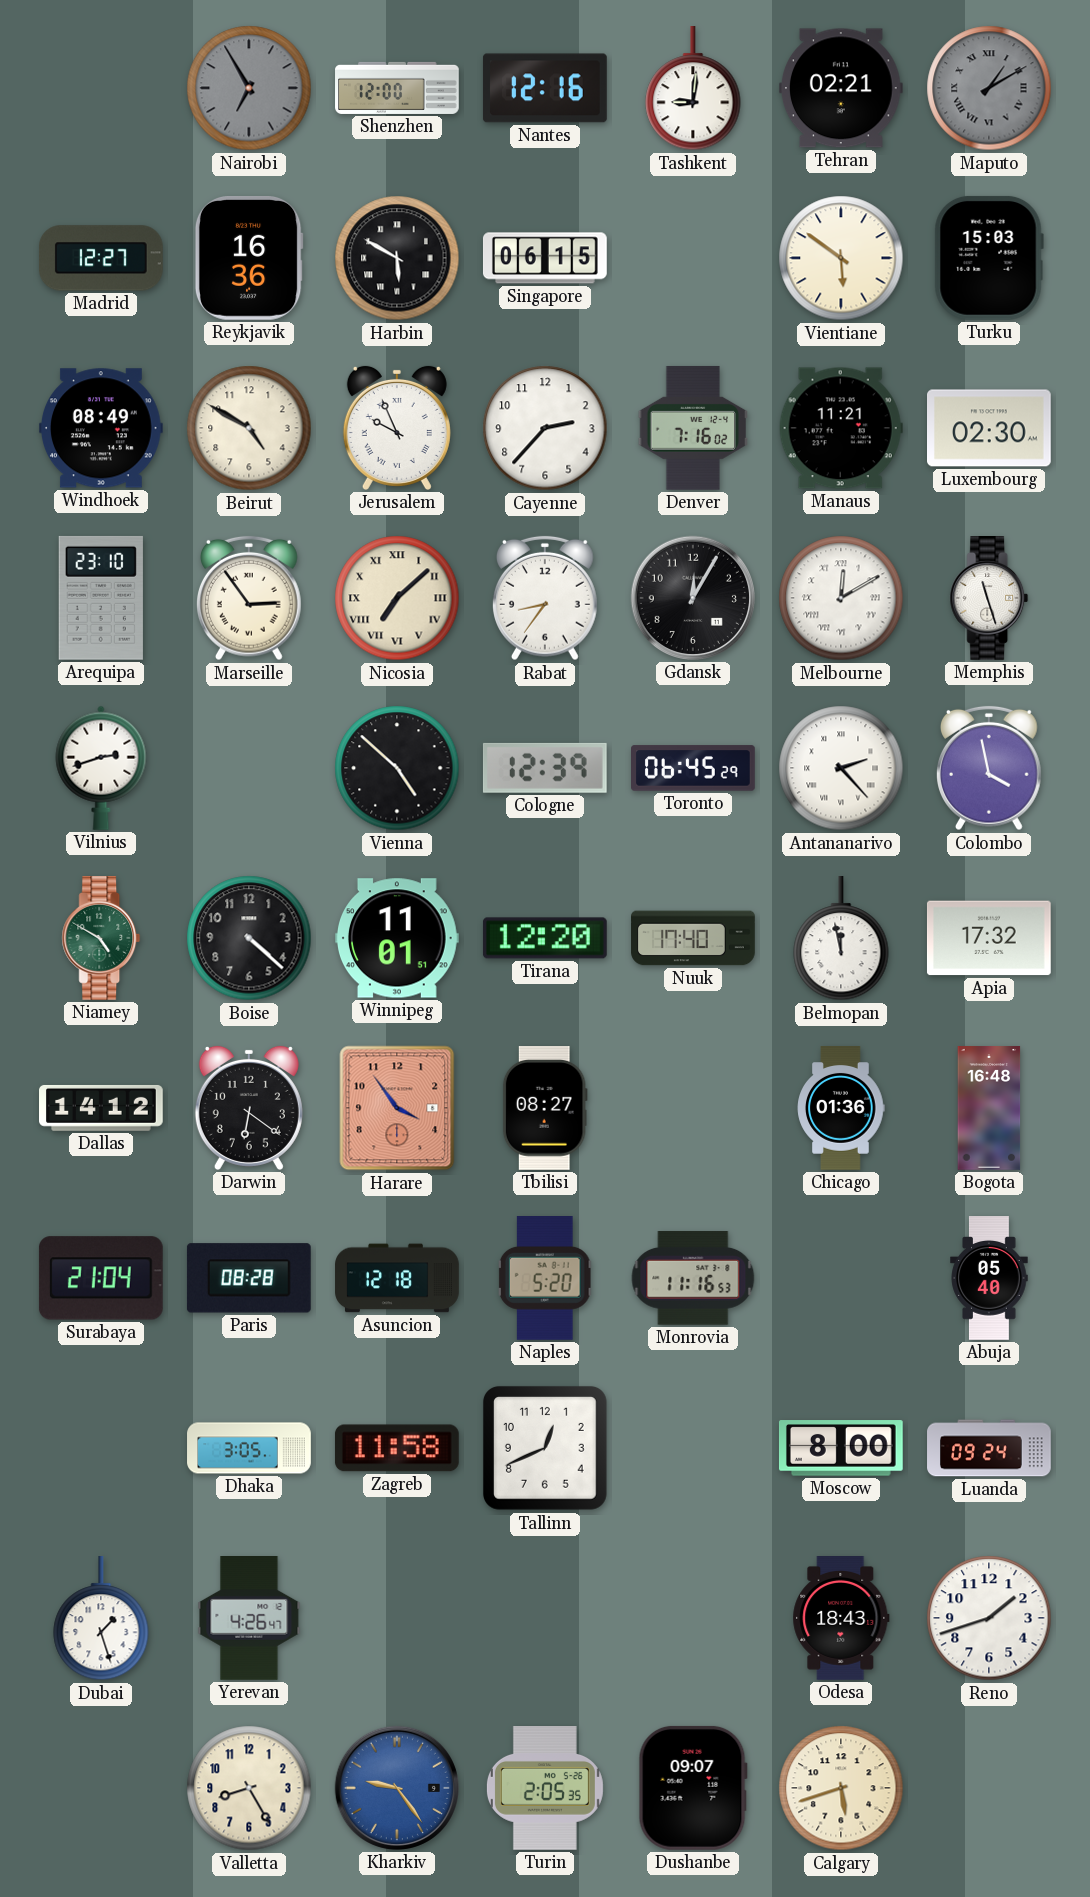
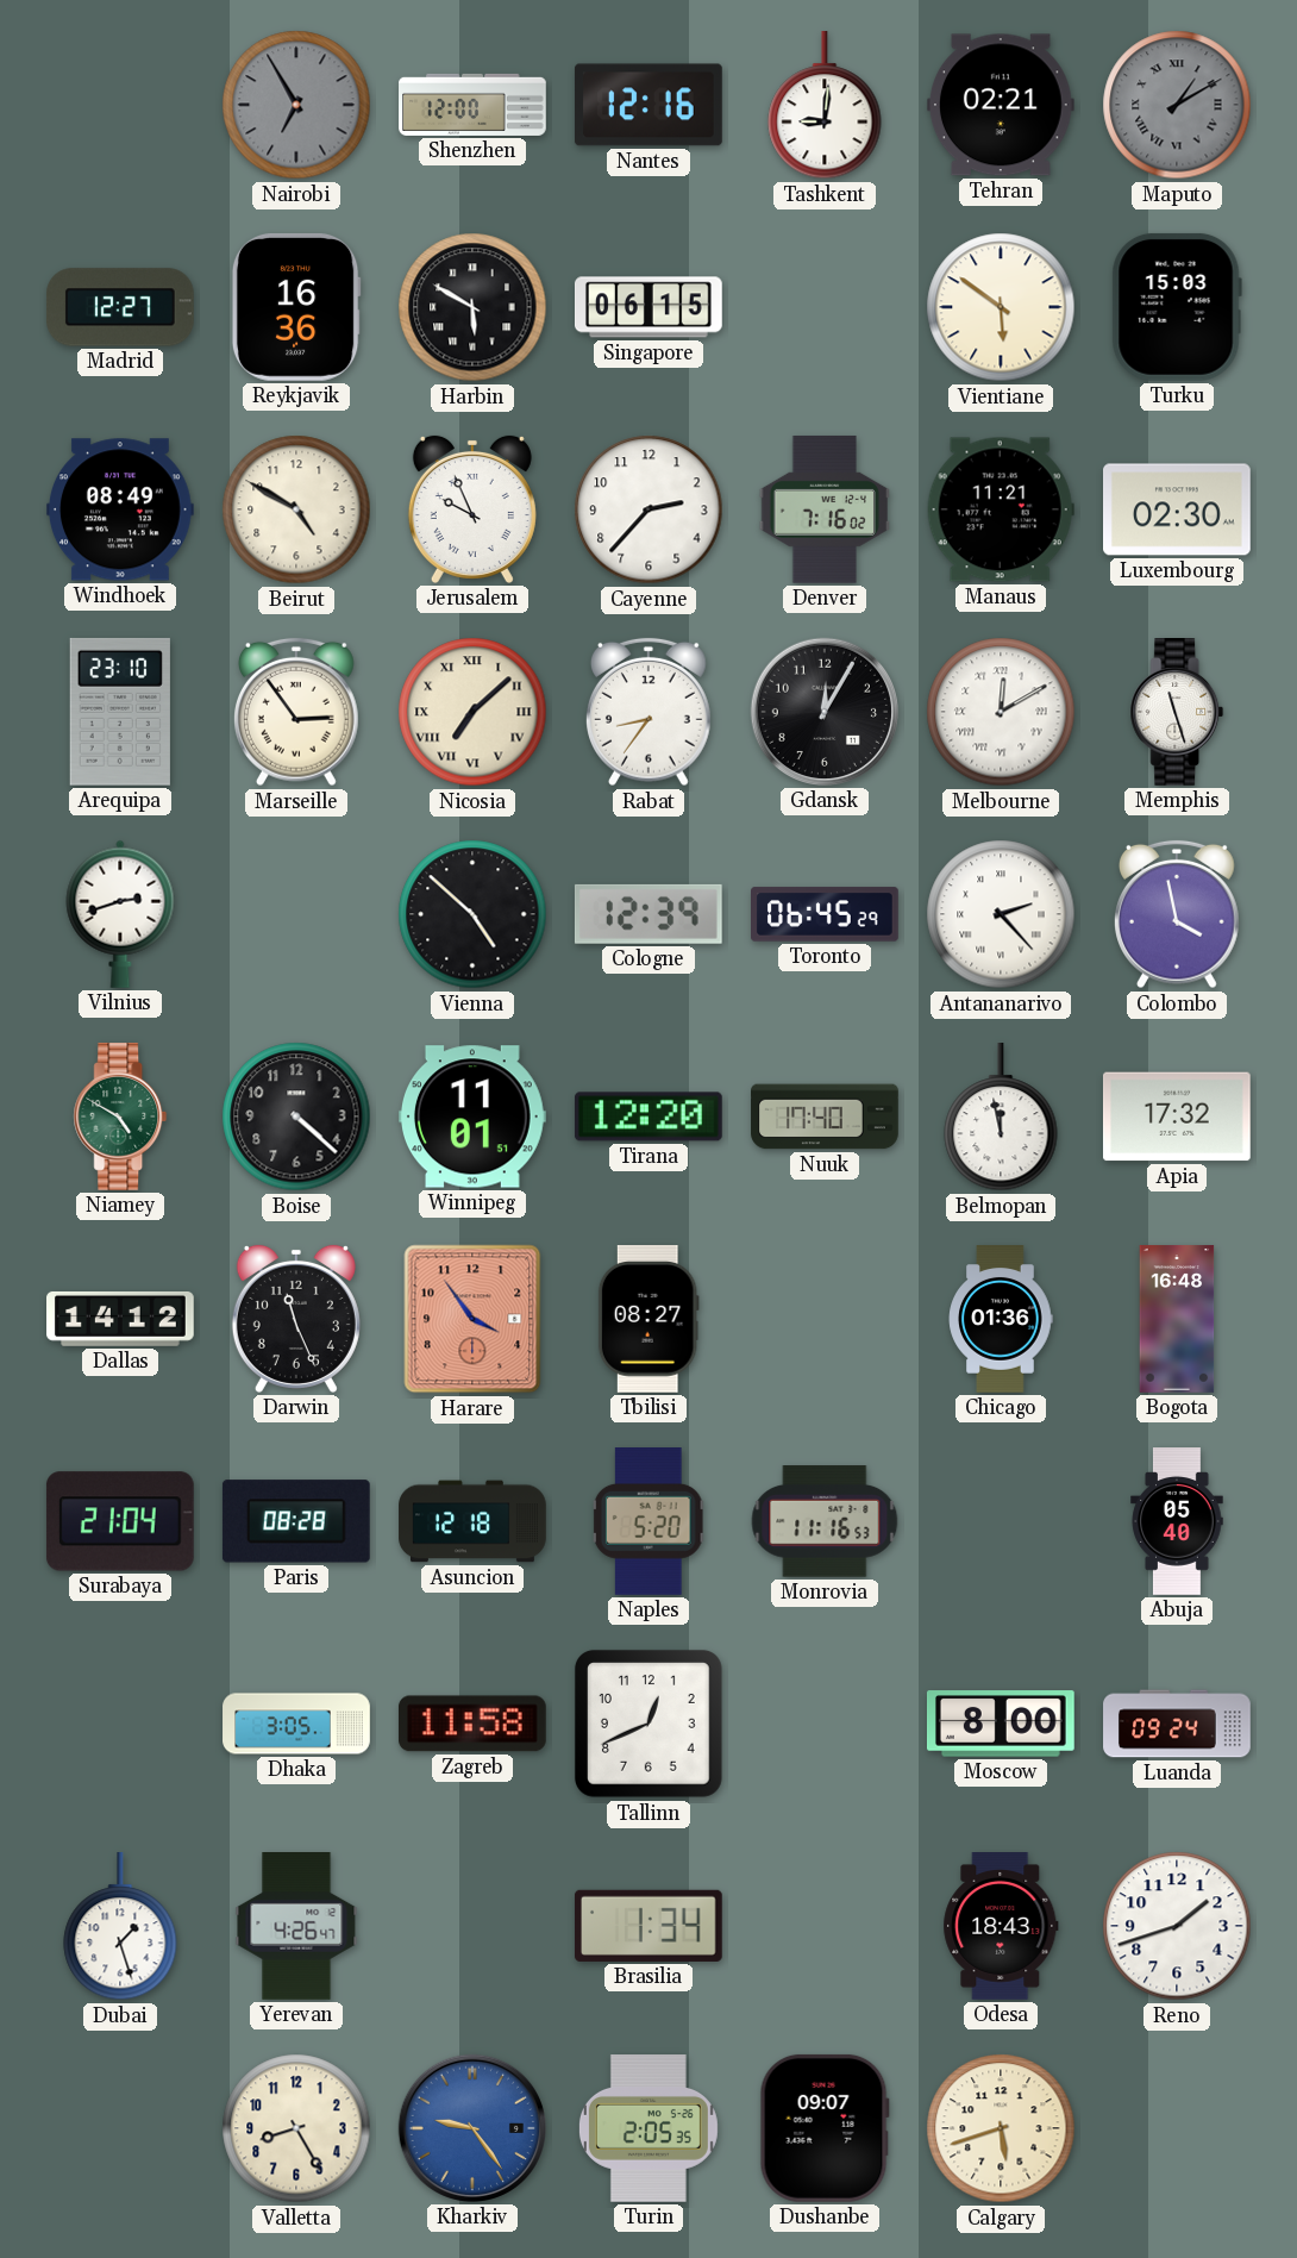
Darwin: 6:21 -> 11:26
Brasilia: none -> 1:34
